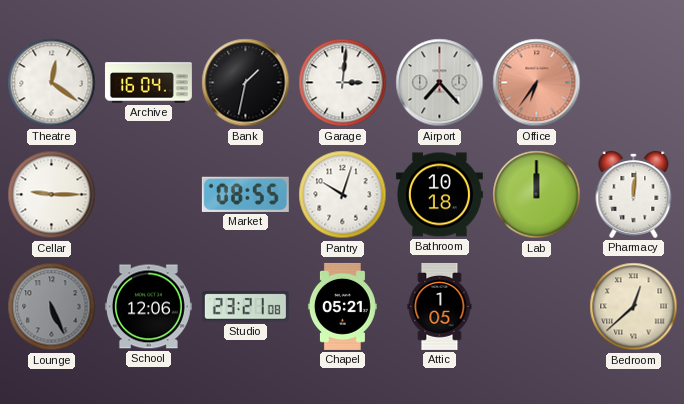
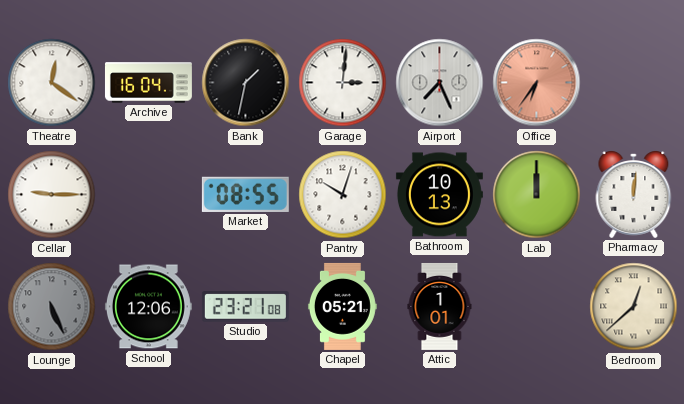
Airport: 7:23 -> 7:26
Bathroom: 10:18 -> 10:13
Attic: 1:05 -> 1:01
